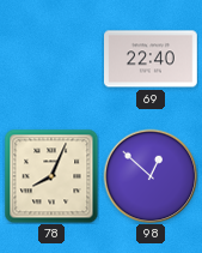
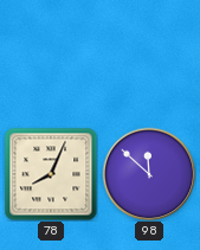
69: 22:40 -> none
98: 12:52 -> 11:52
